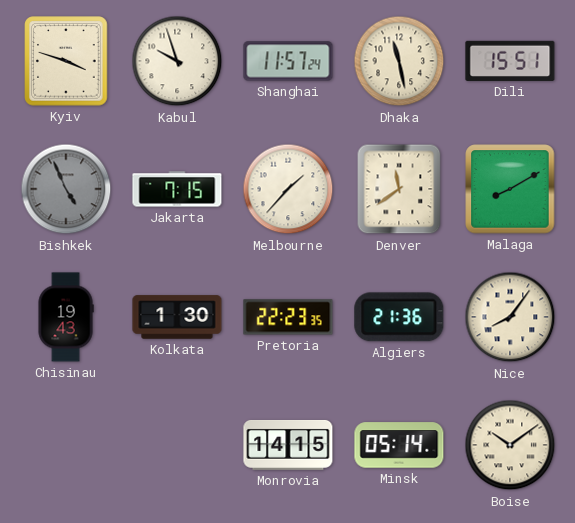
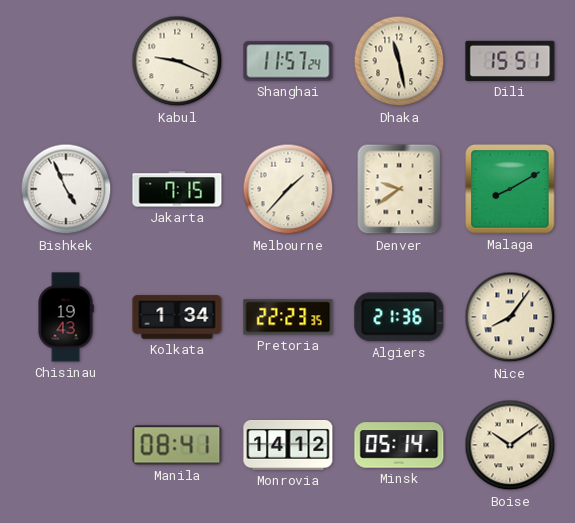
Kyiv: 3:48 -> none
Kabul: 9:57 -> 9:19
Bishkek dial: grey -> white
Denver: 11:39 -> 9:39
Kolkata: 1:30 -> 1:34
Manila: none -> 08:41
Monrovia: 14:15 -> 14:12
